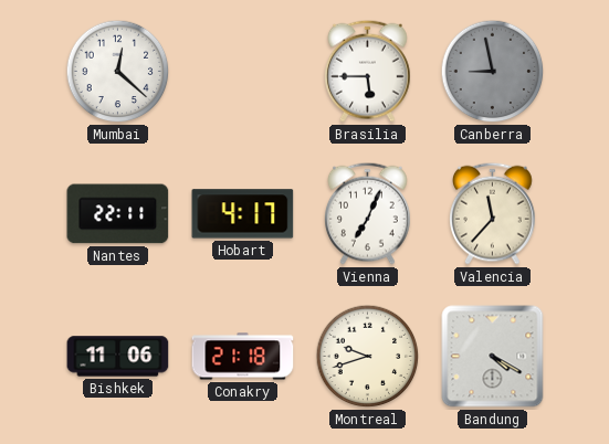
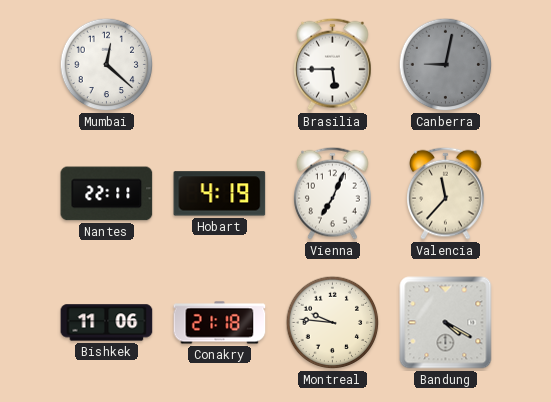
Canberra: 8:58 -> 9:02
Hobart: 4:17 -> 4:19
Montreal: 9:42 -> 9:46
